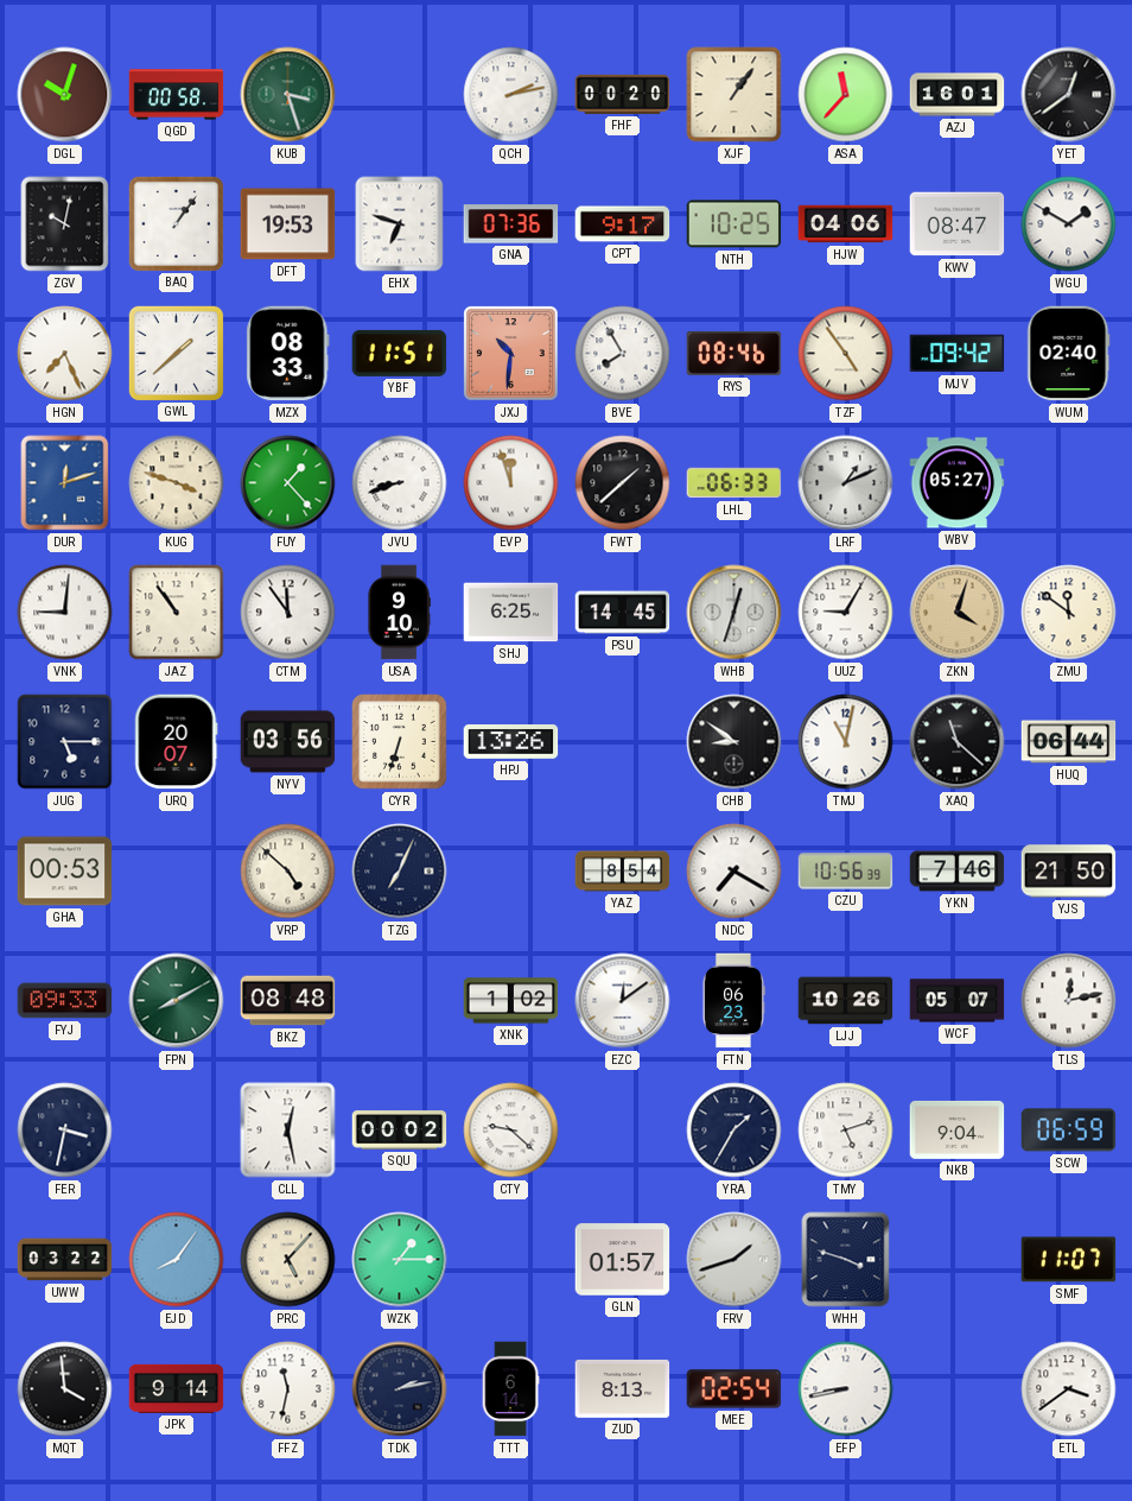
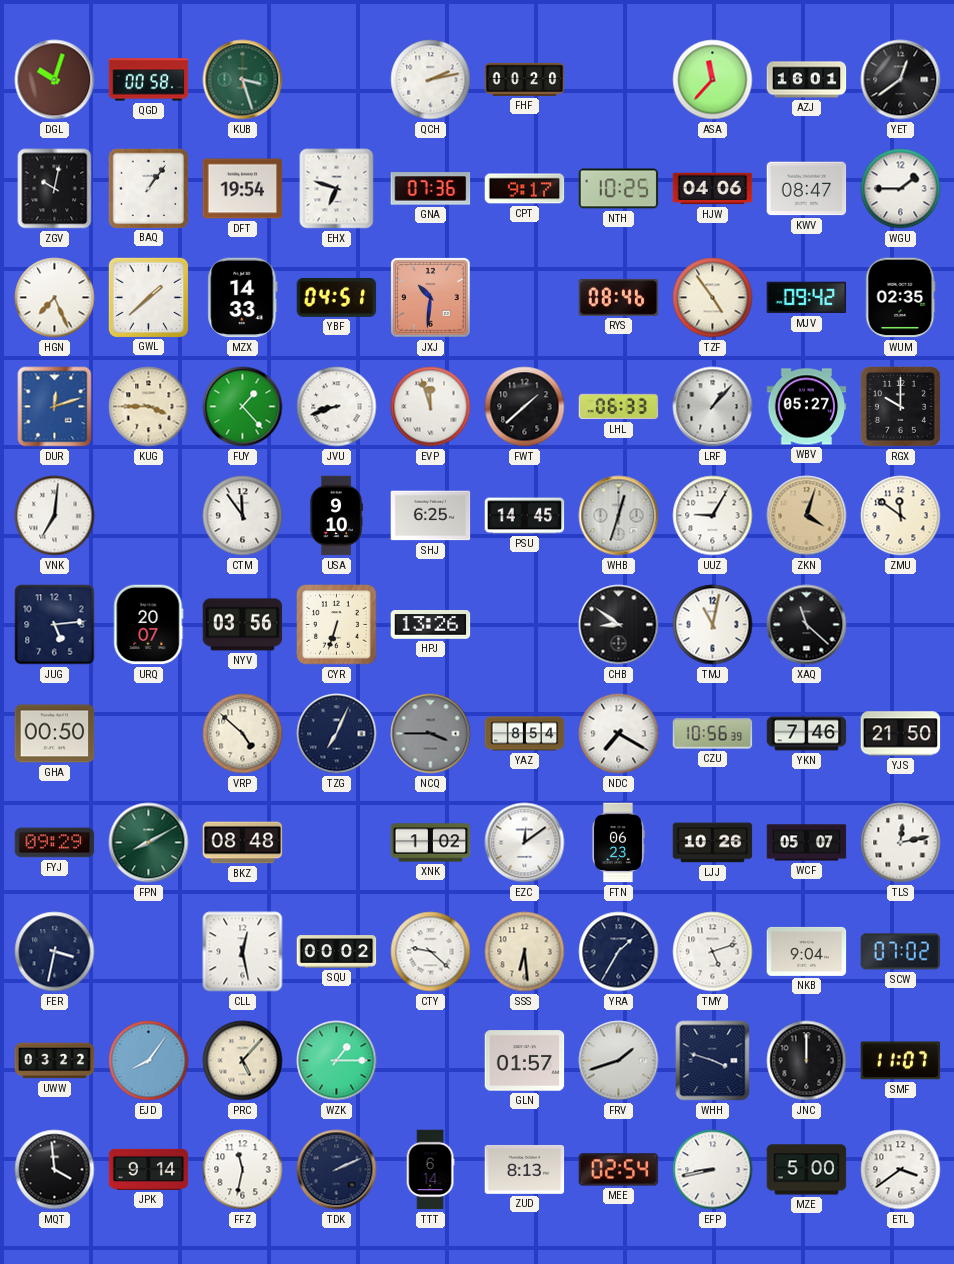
XJF: 1:06 -> none
DFT: 19:53 -> 19:54
WGU: 1:50 -> 1:45
MZX: 08:33 -> 14:33
YBF: 11:51 -> 04:51
BVE: 7:55 -> none
WUM: 02:40 -> 02:35
KUG: 3:48 -> 3:45
LRF: 1:11 -> 1:07
RGX: none -> 10:00
VNK: 9:01 -> 7:01
JAZ: 10:54 -> none
JUG: 5:15 -> 5:14
HUQ: 06:44 -> none
GHA: 00:53 -> 00:50
NCQ: none -> 3:45
FYJ: 09:33 -> 09:29
SSS: none -> 6:29
SCW: 06:59 -> 07:02
JNC: none -> 12:00
TDK: 2:13 -> 2:11
MZE: none -> 5:00
